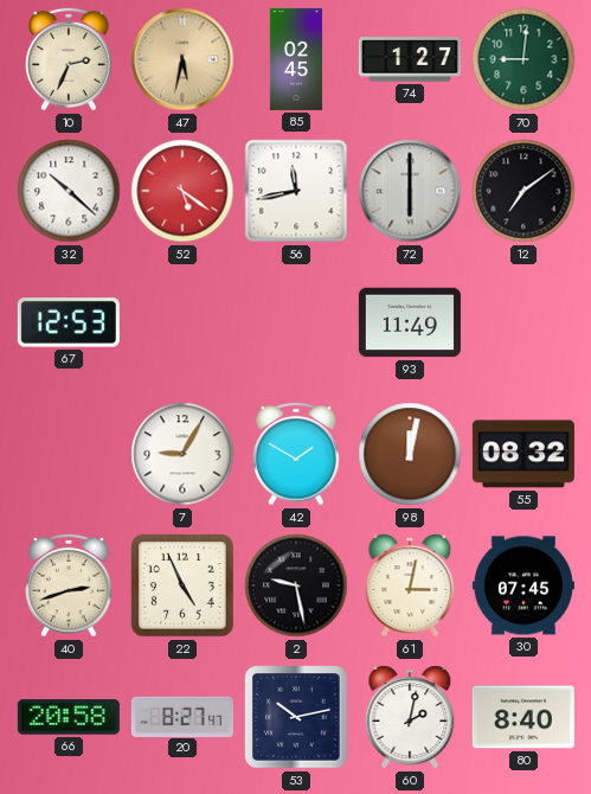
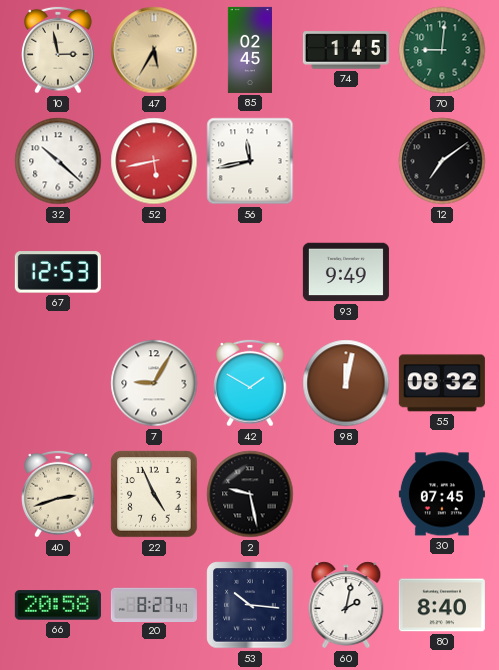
10: 2:34 -> 2:58
47: 5:32 -> 5:35
74: 1:27 -> 1:45
52: 5:21 -> 5:43
72: 6:00 -> none
93: 11:49 -> 9:49
61: 3:02 -> none
53: 10:13 -> 10:16
